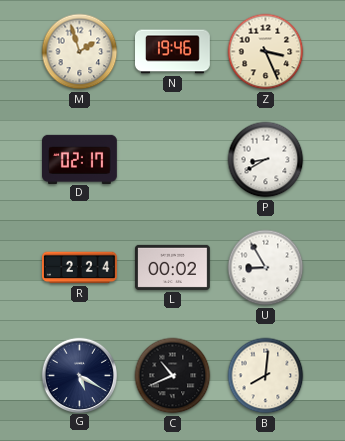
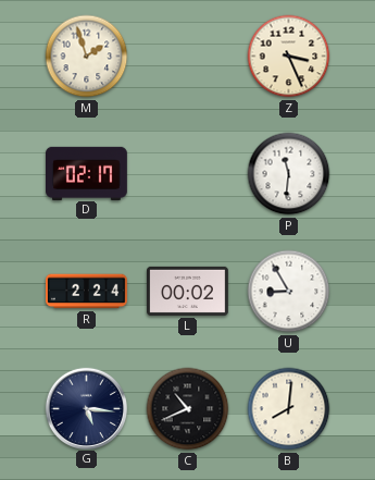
N: 19:46 -> none
P: 8:40 -> 11:31
G: 5:20 -> 5:16
